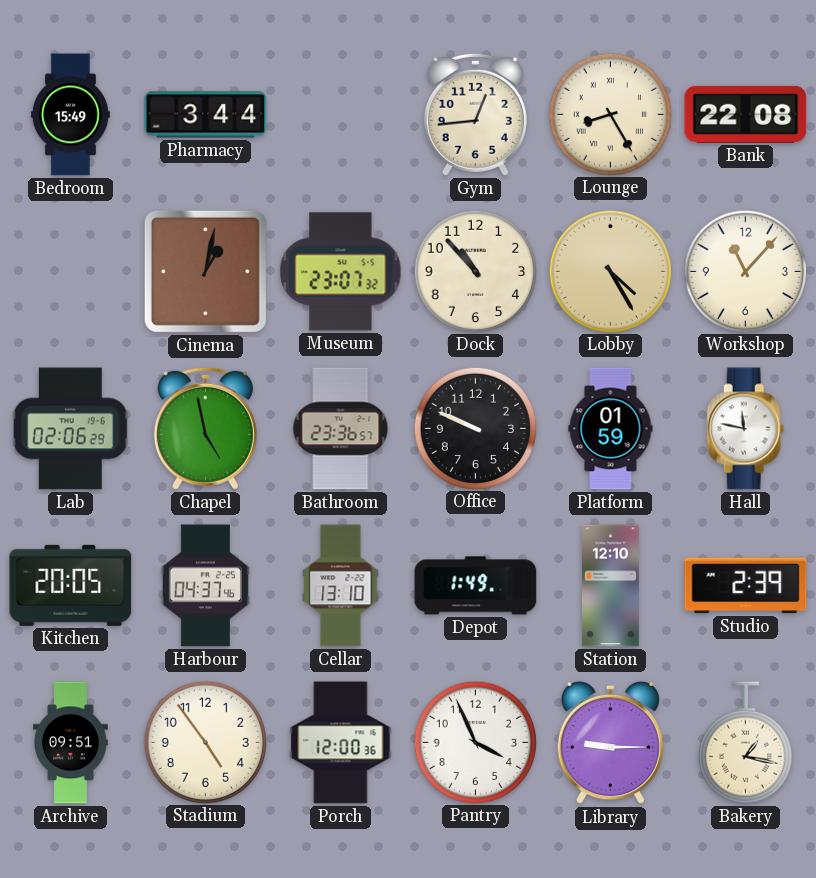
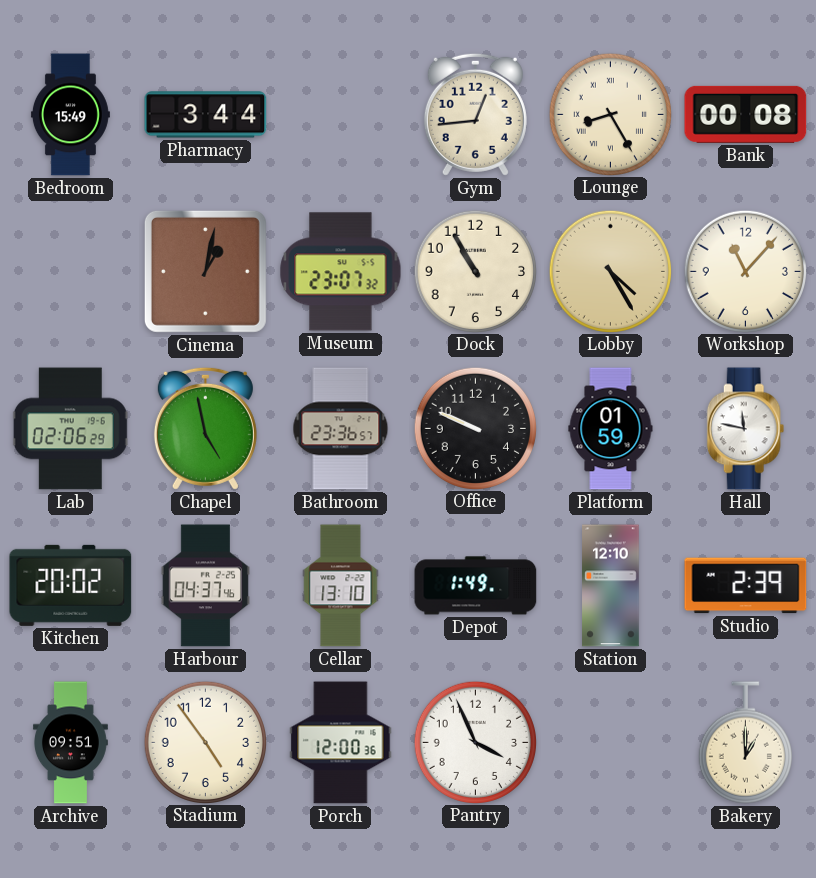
Bank: 22:08 -> 00:08
Dock: 10:53 -> 10:55
Kitchen: 20:05 -> 20:02
Library: 9:15 -> none
Bakery: 1:17 -> 1:00
